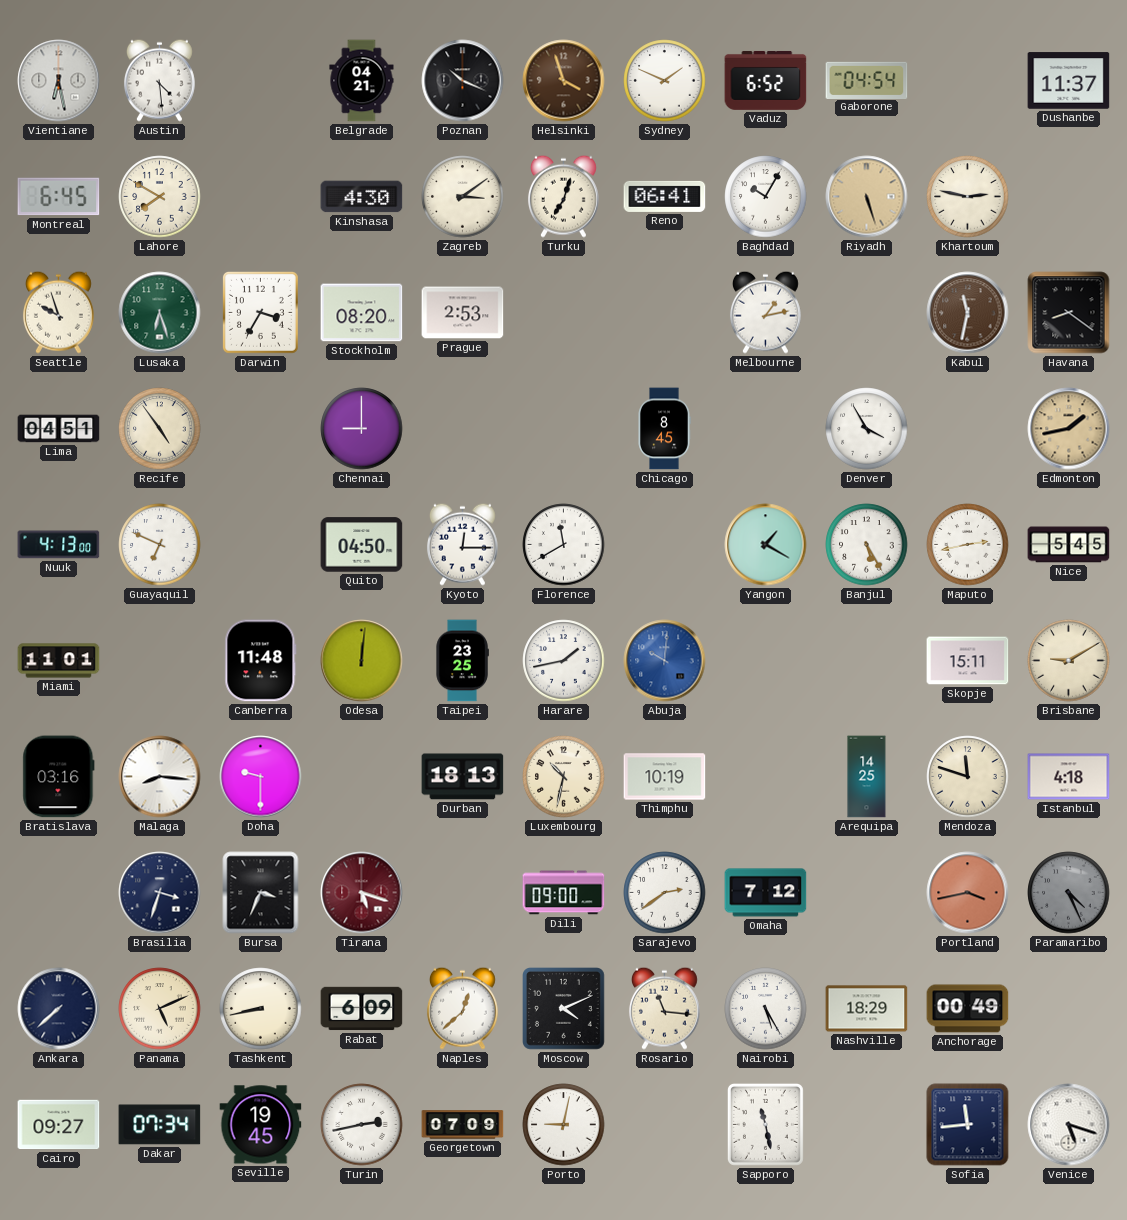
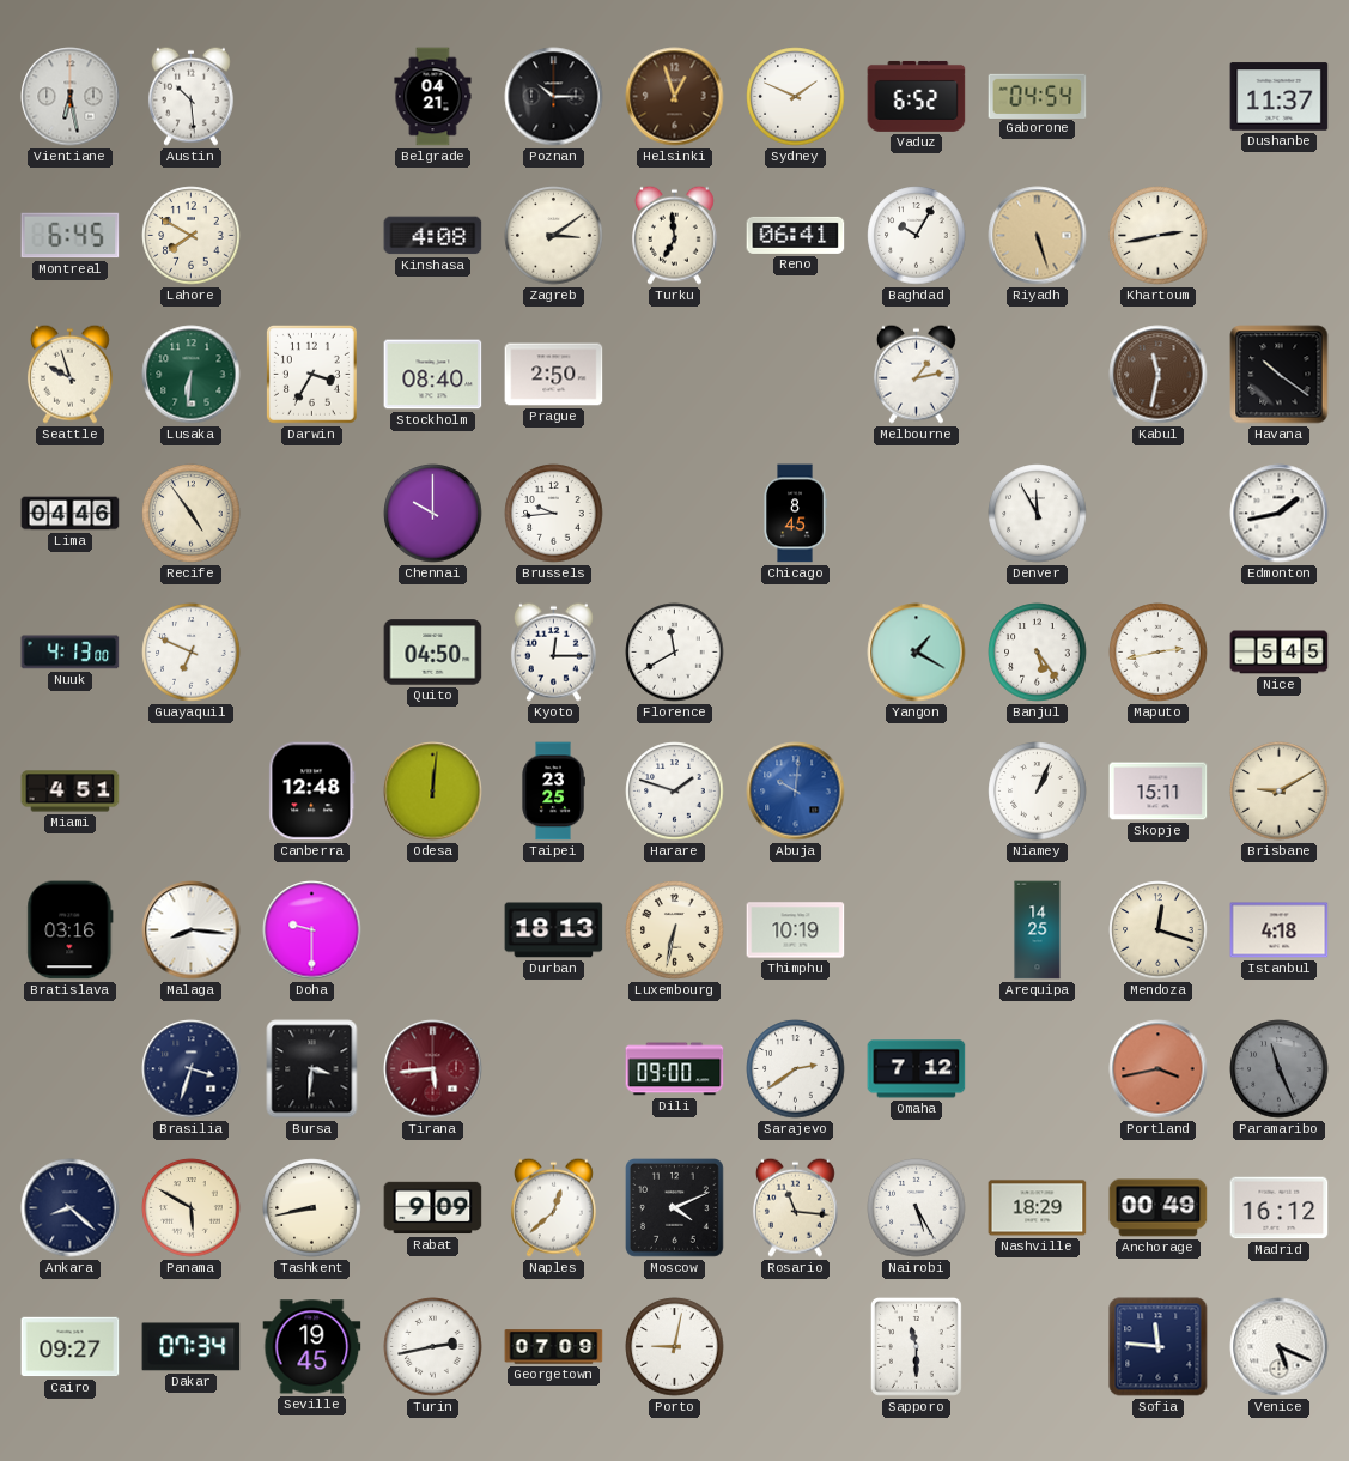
Austin: 4:29 -> 10:29
Poznan: 10:19 -> 10:15
Helsinki: 3:57 -> 12:57
Kinshasa: 4:30 -> 4:08
Turku: 7:03 -> 6:59
Khartoum: 2:47 -> 2:43
Lusaka: 6:27 -> 6:31
Stockholm: 08:20 -> 08:40
Prague: 2:53 -> 2:50
Havana: 8:21 -> 10:21
Lima: 04:51 -> 04:46
Chennai: 9:00 -> 10:00
Brussels: none -> 9:44
Denver: 3:55 -> 11:55
Edmonton dial: champagne -> white
Banjul: 5:25 -> 5:24
Miami: 11:01 -> 4:51
Canberra: 11:48 -> 12:48
Harare: 1:43 -> 1:48
Niamey: none -> 1:04
Luxembourg: 10:32 -> 6:32
Mendoza: 11:48 -> 12:18
Bursa: 3:34 -> 3:31
Tirana: 5:18 -> 5:44
Paramaribo: 4:26 -> 11:26
Ankara: 7:38 -> 8:22
Panama: 5:11 -> 5:50
Rabat: 6:09 -> 9:09
Madrid: none -> 16:12
Sapporo: 11:28 -> 11:30
Sofia: 11:44 -> 11:46
Venice: 5:18 -> 5:19
